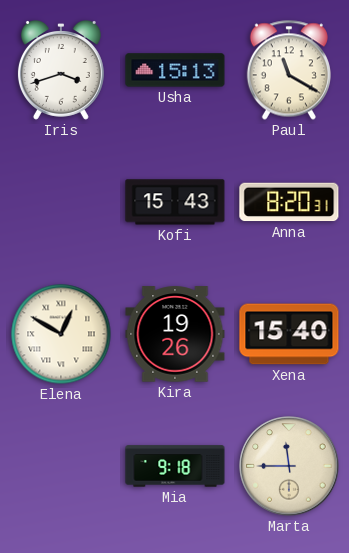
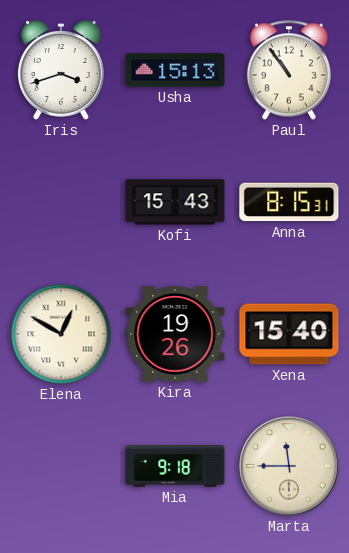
Paul: 11:20 -> 10:54
Anna: 8:20 -> 8:15
